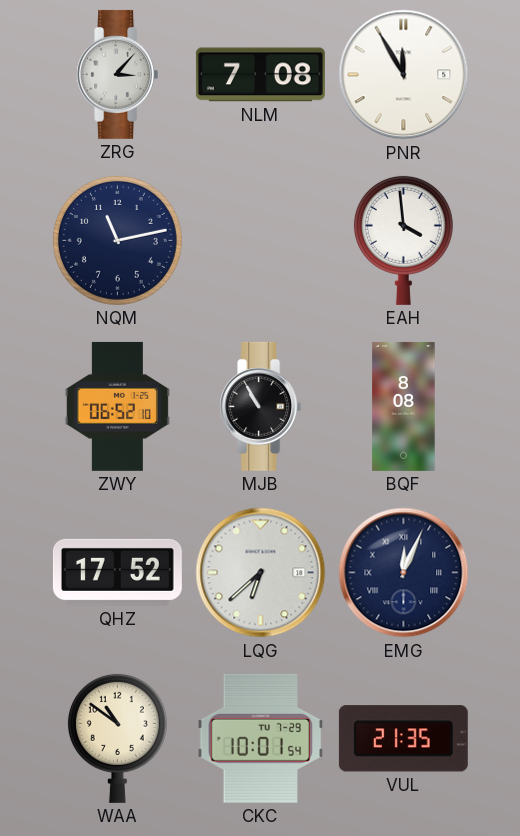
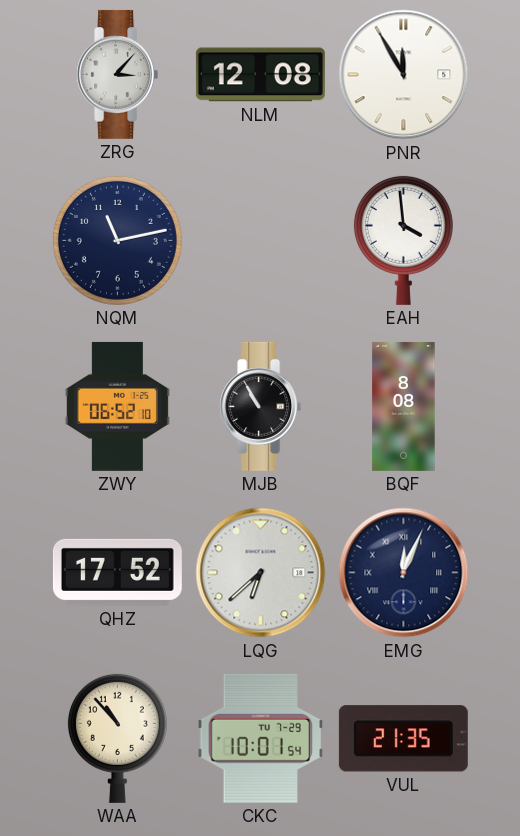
NLM: 7:08 -> 12:08
WAA: 10:51 -> 10:53
